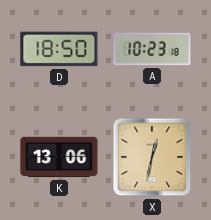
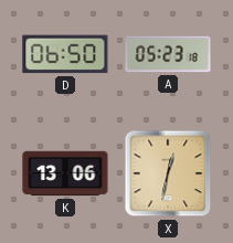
D: 18:50 -> 06:50
A: 10:23 -> 05:23
